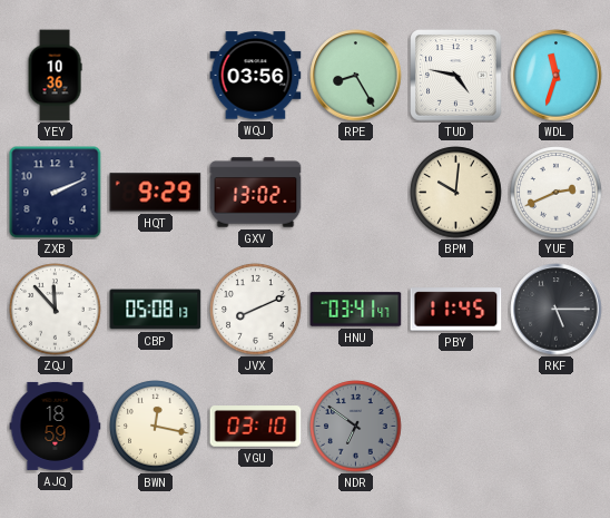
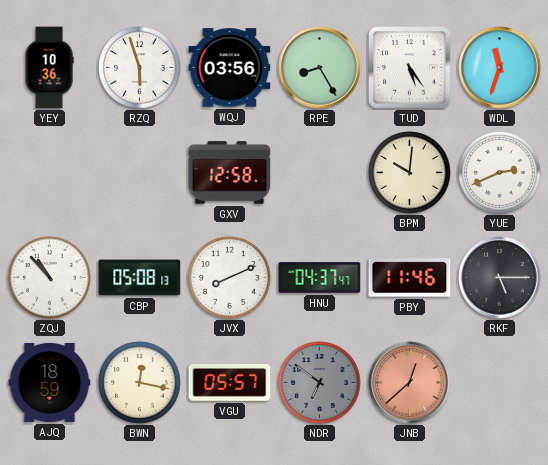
RZQ: none -> 5:57
TUD: 4:47 -> 5:24
ZXB: 2:11 -> none
HQT: 9:29 -> none
GXV: 13:02 -> 12:58
ZQJ: 11:53 -> 10:53
HNU: 03:41 -> 04:37
PBY: 11:45 -> 11:46
VGU: 03:10 -> 05:57
JNB: none -> 12:38
